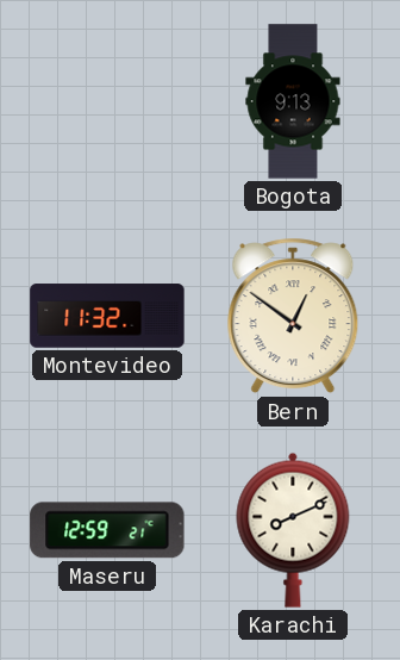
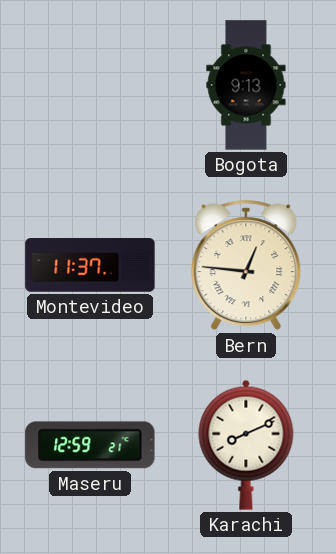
Montevideo: 11:32 -> 11:37
Bern: 12:51 -> 12:46
